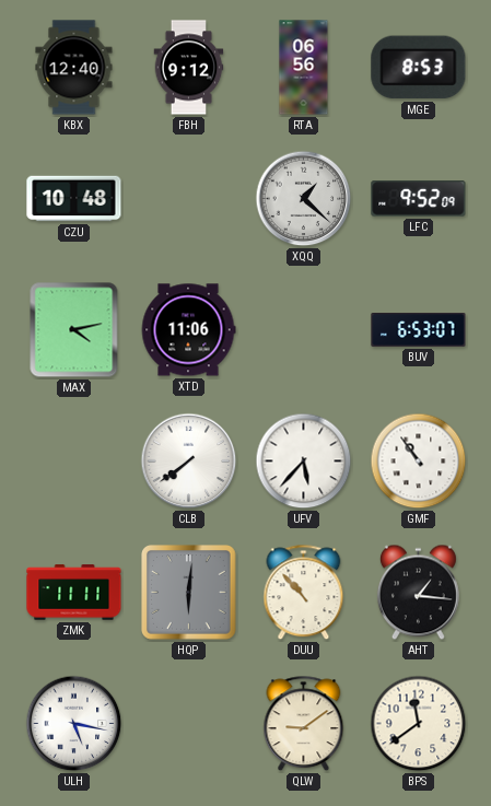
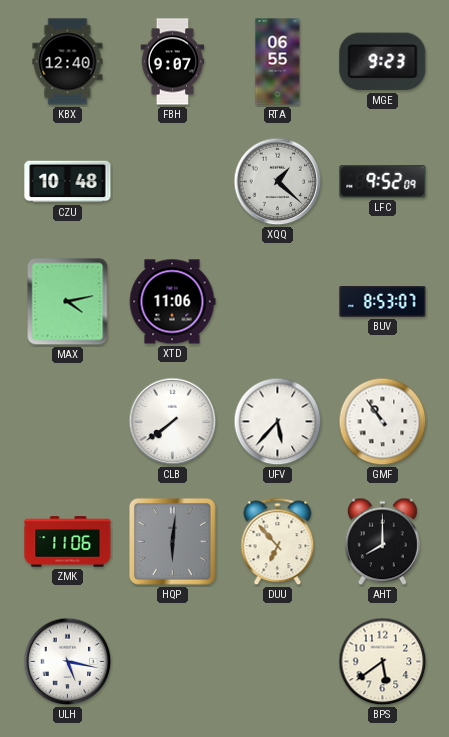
FBH: 9:12 -> 9:07
RTA: 06:56 -> 06:55
MGE: 8:53 -> 9:23
BUV: 6:53 -> 8:53
ZMK: 11:11 -> 11:06
DUU: 10:53 -> 6:53
AHT: 1:16 -> 8:00
QLW: 9:09 -> none
BPS: 11:39 -> 5:39
